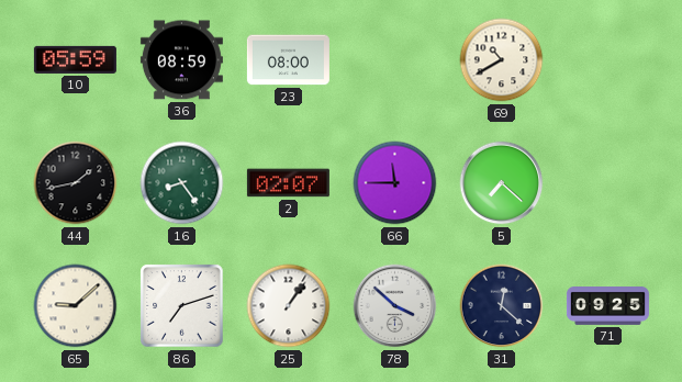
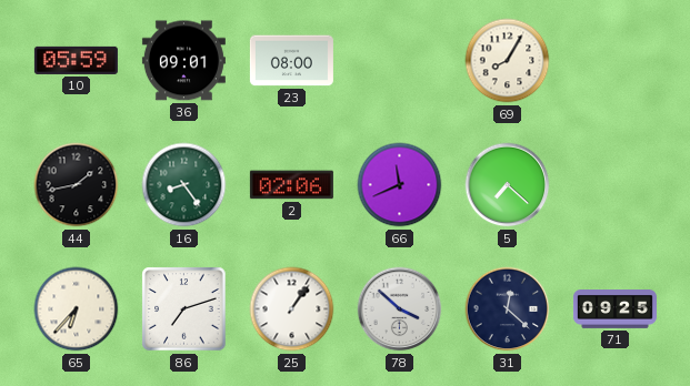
36: 08:59 -> 09:01
69: 10:40 -> 8:05
2: 02:07 -> 02:06
66: 11:45 -> 11:41
65: 9:08 -> 6:37
